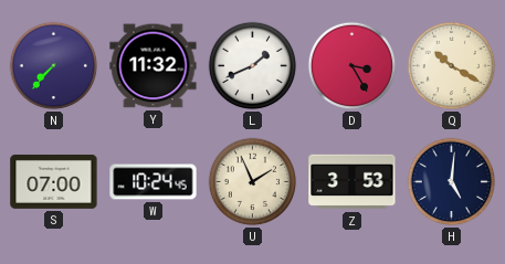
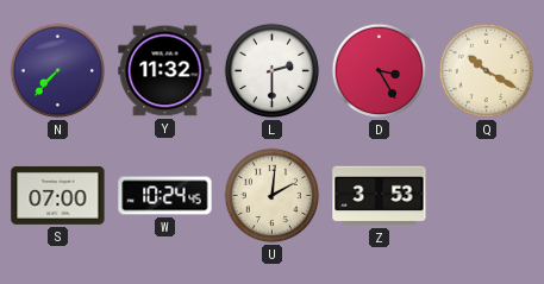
L: 1:41 -> 2:30
U: 1:56 -> 2:01
H: 5:01 -> none
